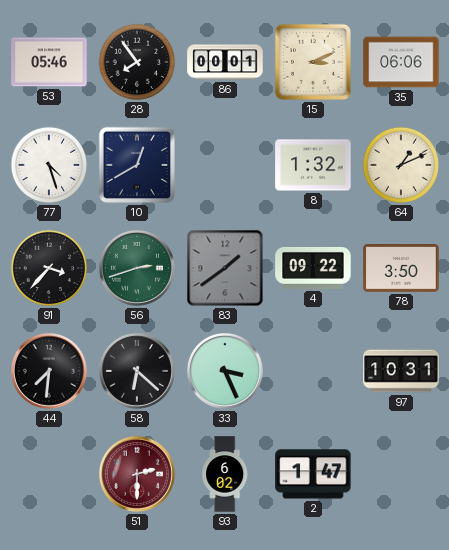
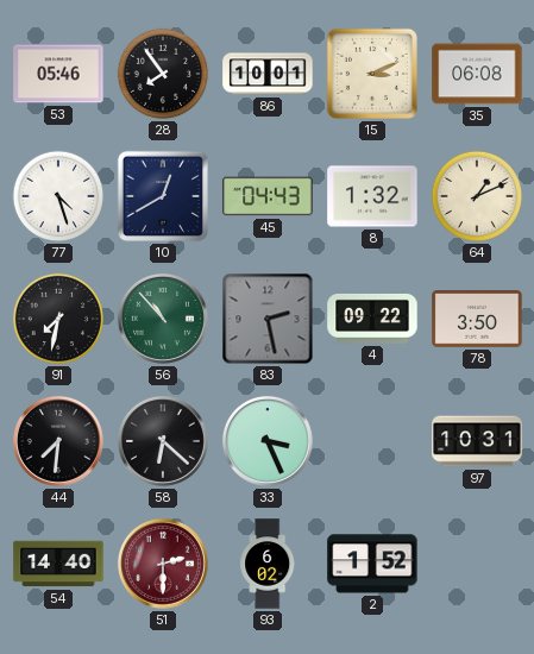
86: 00:01 -> 10:01
35: 06:06 -> 06:08
45: none -> 04:43
91: 3:37 -> 7:32
56: 2:42 -> 10:53
83: 1:39 -> 2:28
54: none -> 14:40
2: 1:47 -> 1:52
